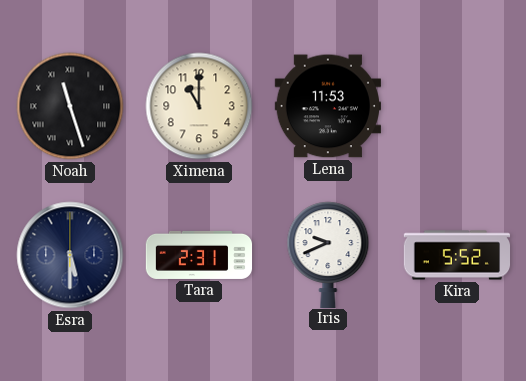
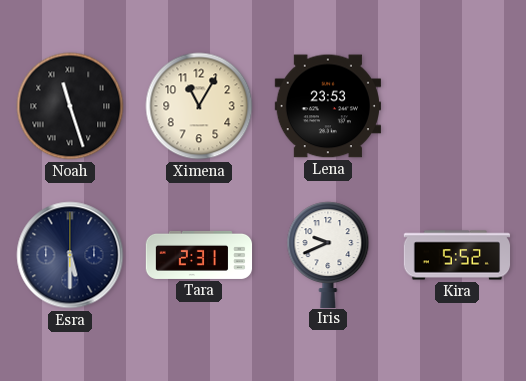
Ximena: 11:00 -> 11:05
Lena: 11:53 -> 23:53
